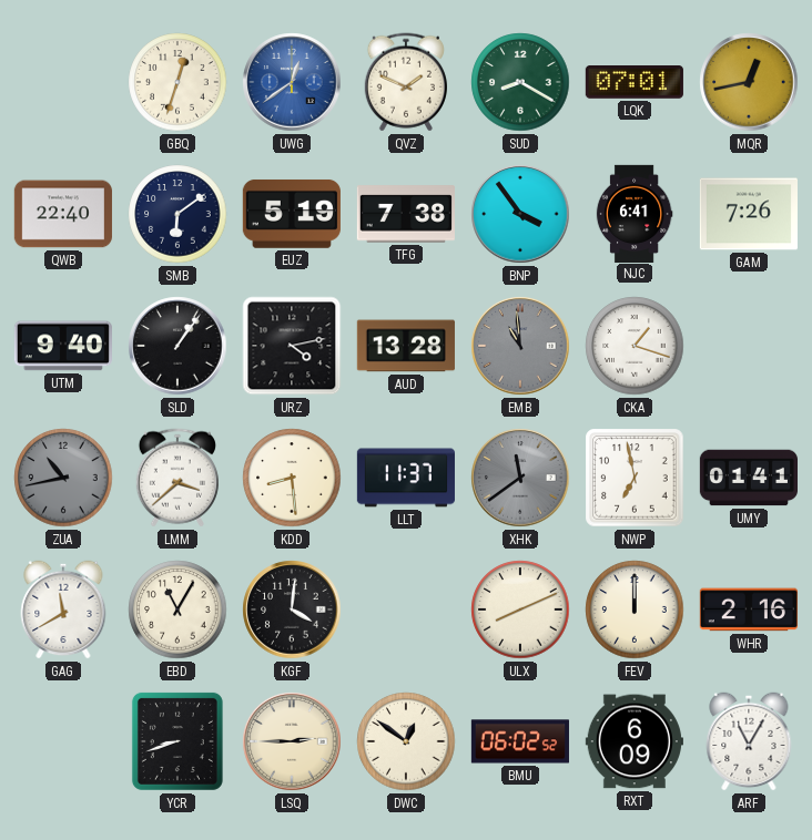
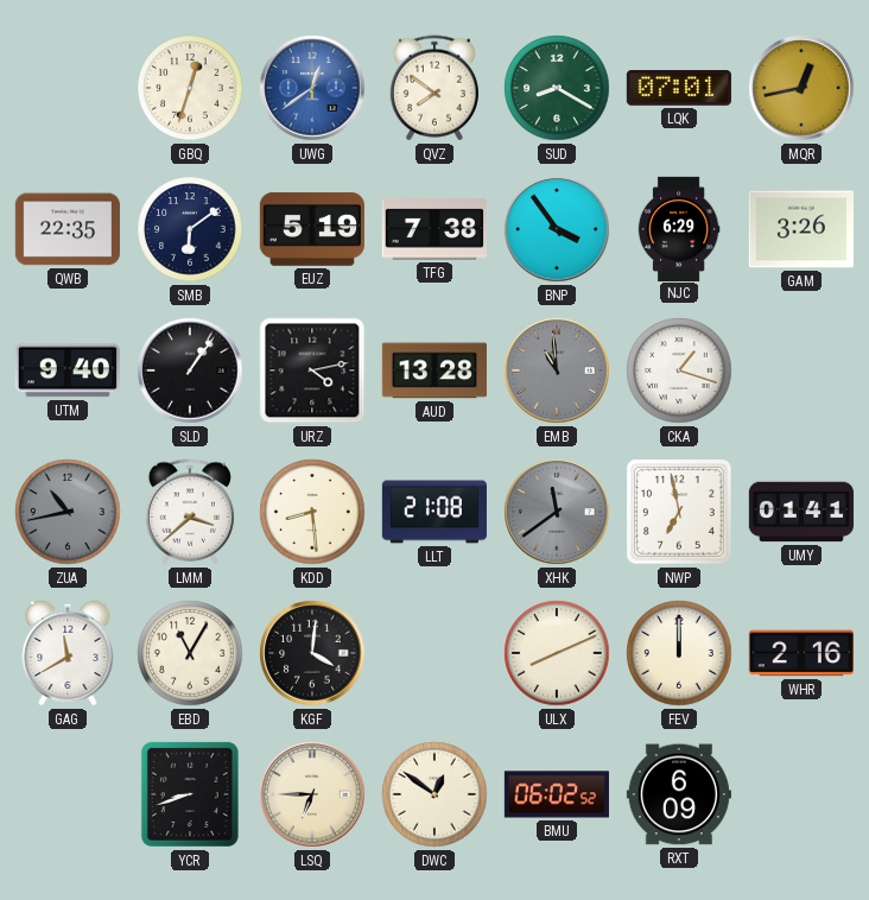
QVZ: 1:49 -> 7:51
QWB: 22:40 -> 22:35
NJC: 6:41 -> 6:29
GAM: 7:26 -> 3:26
LLT: 11:37 -> 21:08
LSQ: 2:45 -> 6:45
ARF: 11:05 -> none
